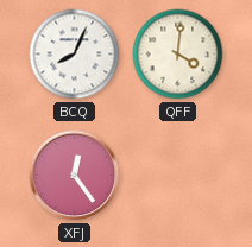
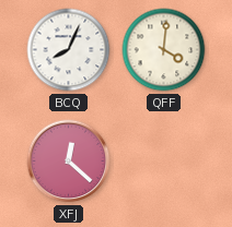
XFJ: 12:24 -> 12:22
